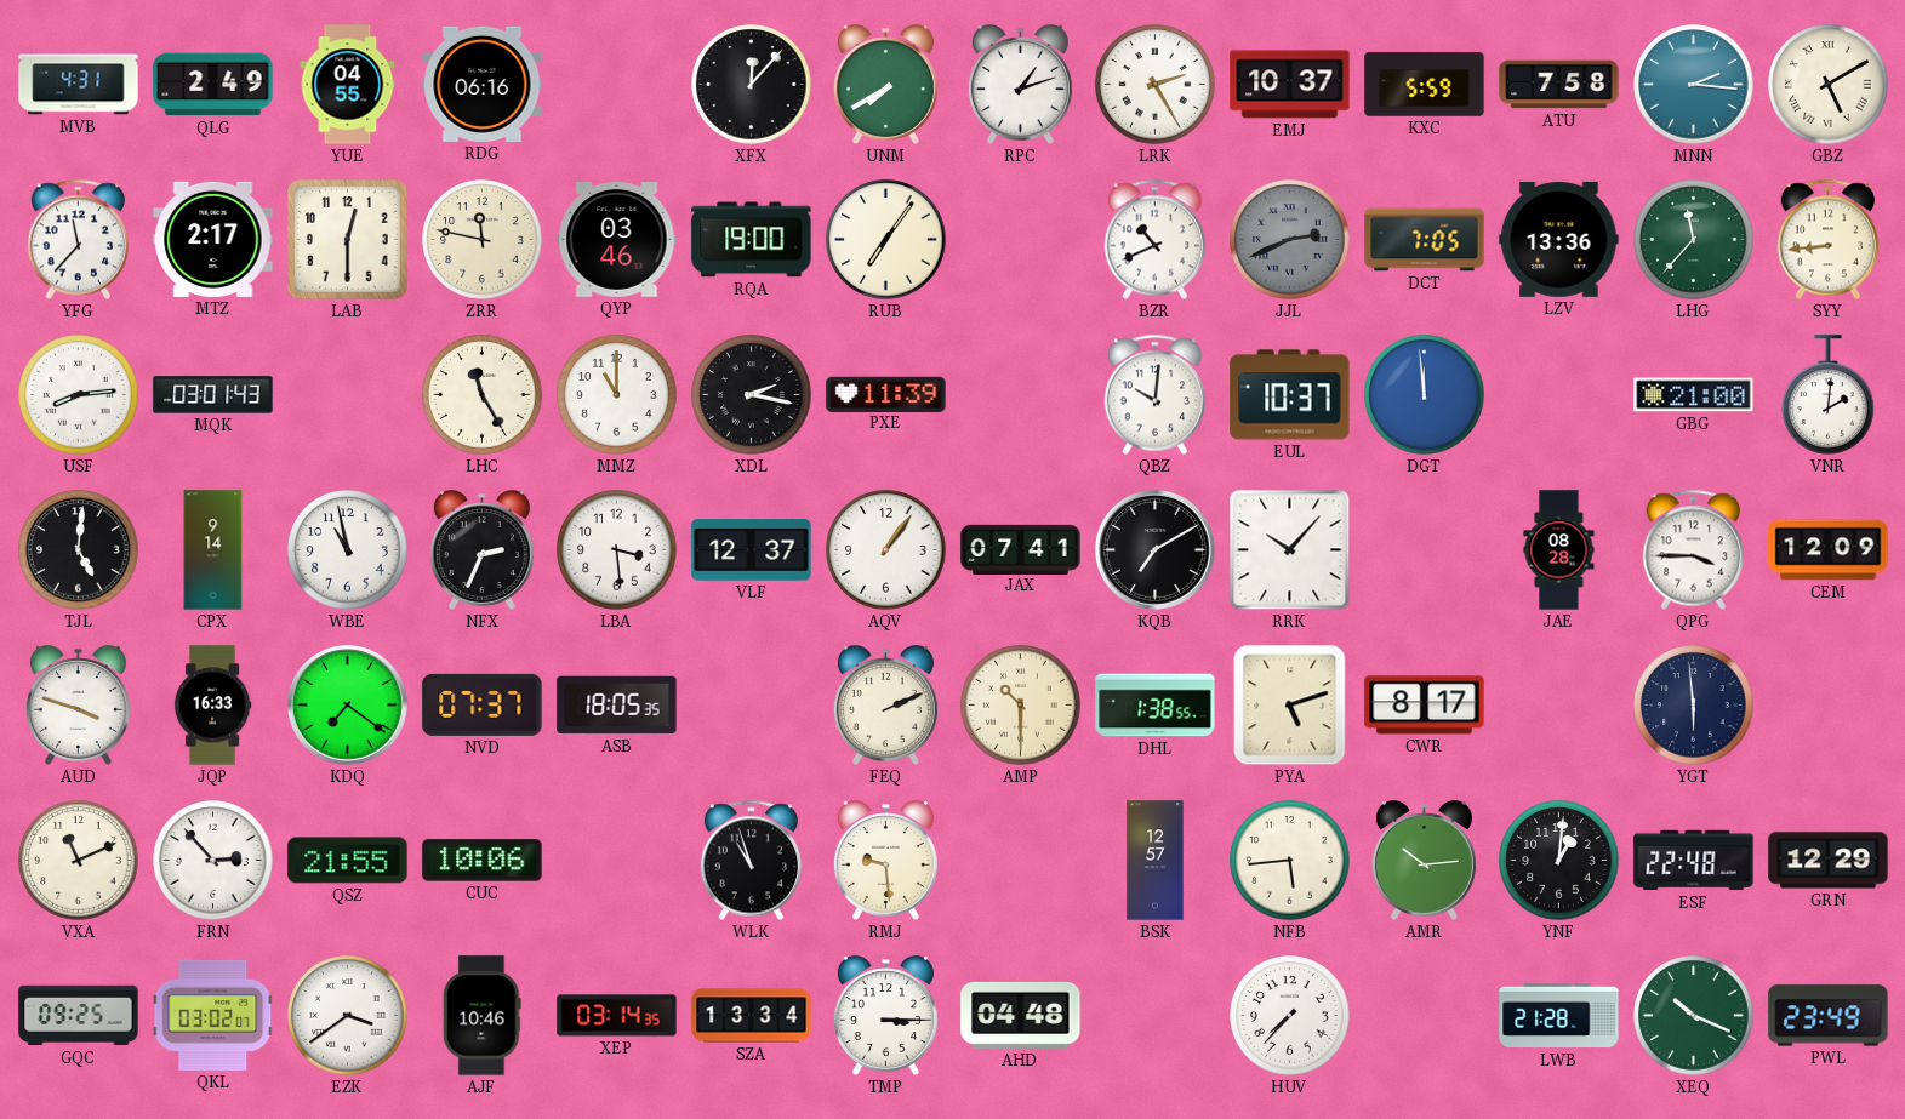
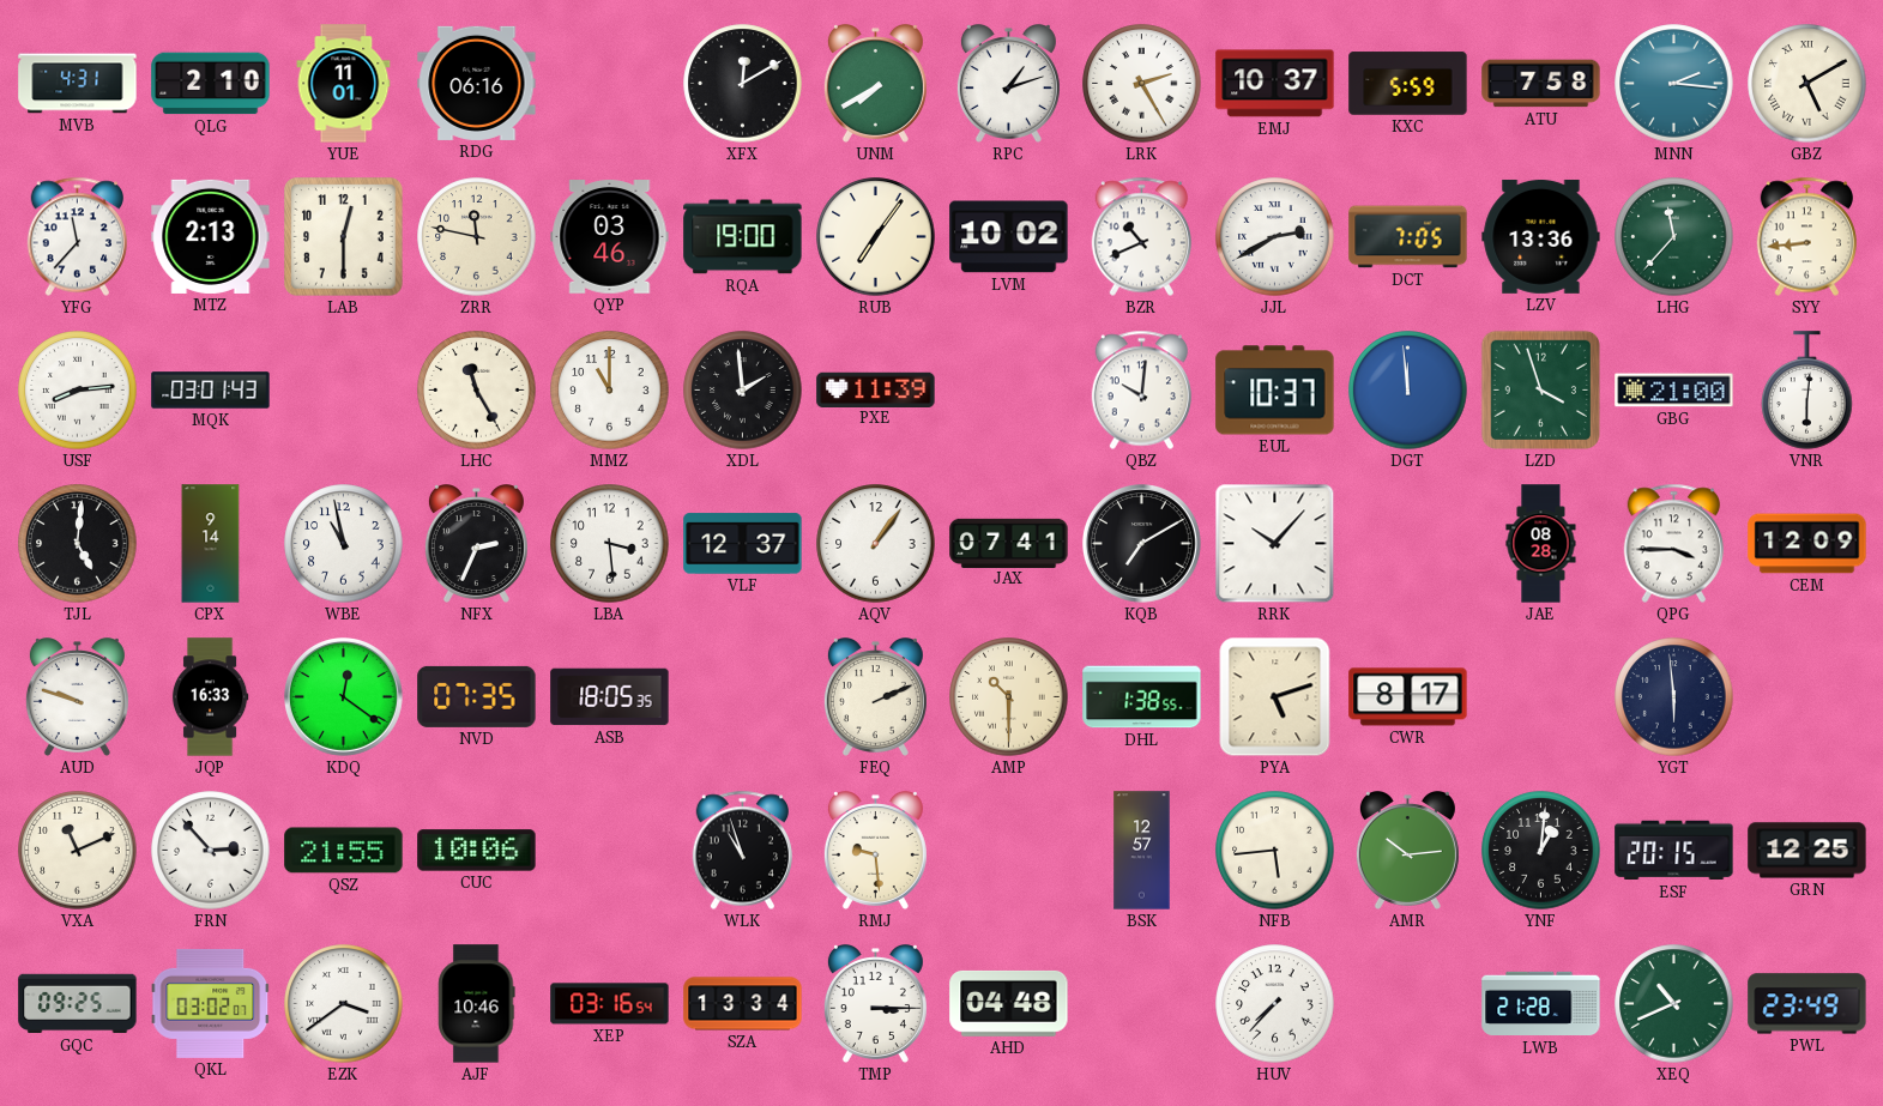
QLG: 2:49 -> 2:10
YUE: 04:55 -> 11:01
XFX: 12:07 -> 12:10
MTZ: 2:17 -> 2:13
LVM: none -> 10:02
JJL: 2:41 -> 2:40
JJL dial: grey -> white
XDL: 2:17 -> 1:59
LZD: none -> 3:57
VNR: 2:01 -> 6:01
AUD: 3:48 -> 9:48
KDQ: 7:21 -> 12:21
NVD: 07:37 -> 07:35
ESF: 22:48 -> 20:15
GRN: 12:29 -> 12:25
XEP: 03:14 -> 03:16
XEQ: 10:19 -> 10:41
